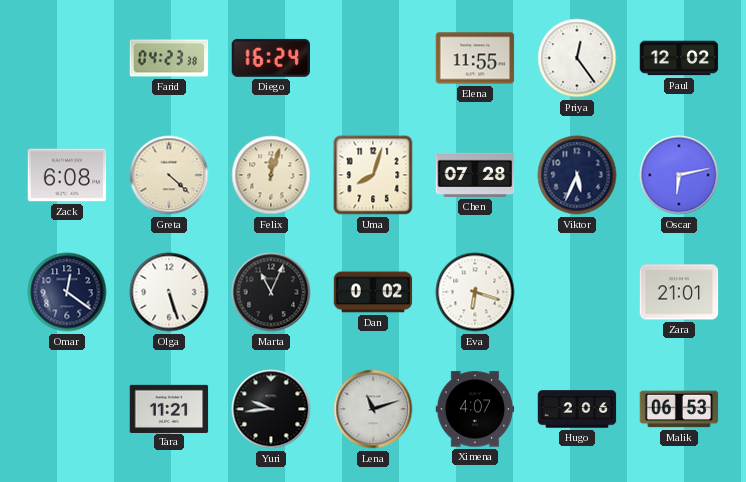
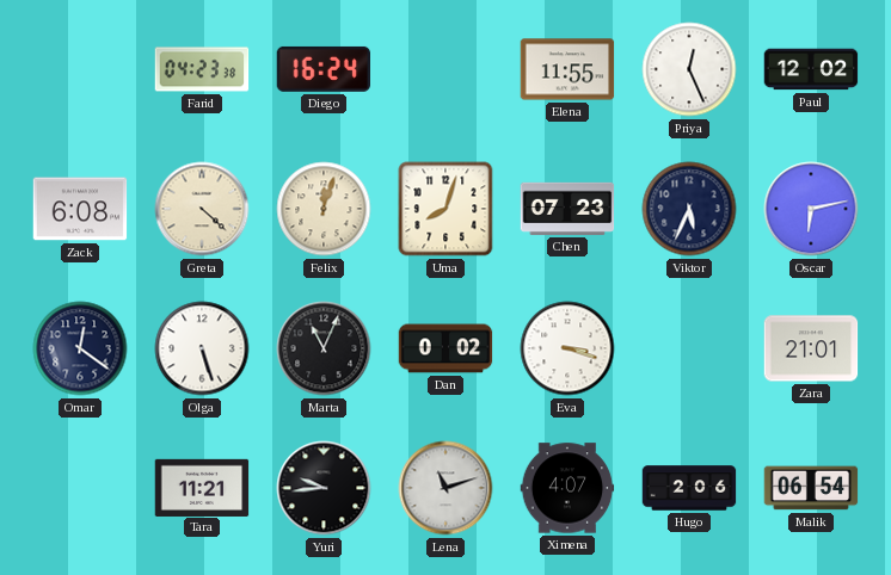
Priya: 12:24 -> 12:26
Chen: 07:28 -> 07:23
Eva: 6:18 -> 3:18
Malik: 06:53 -> 06:54
